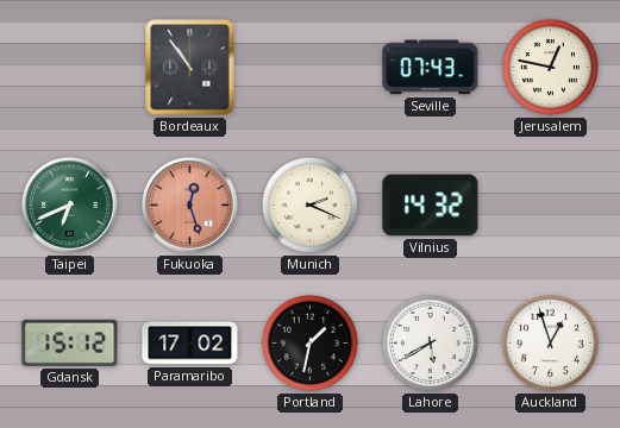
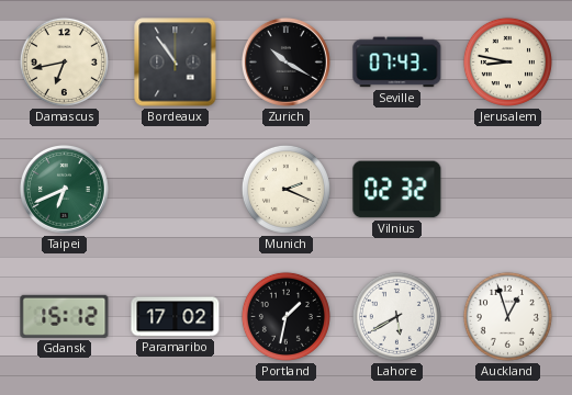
Damascus: none -> 6:43
Zurich: none -> 10:20
Jerusalem: 12:47 -> 8:47
Fukuoka: 12:27 -> none
Vilnius: 14:32 -> 02:32
